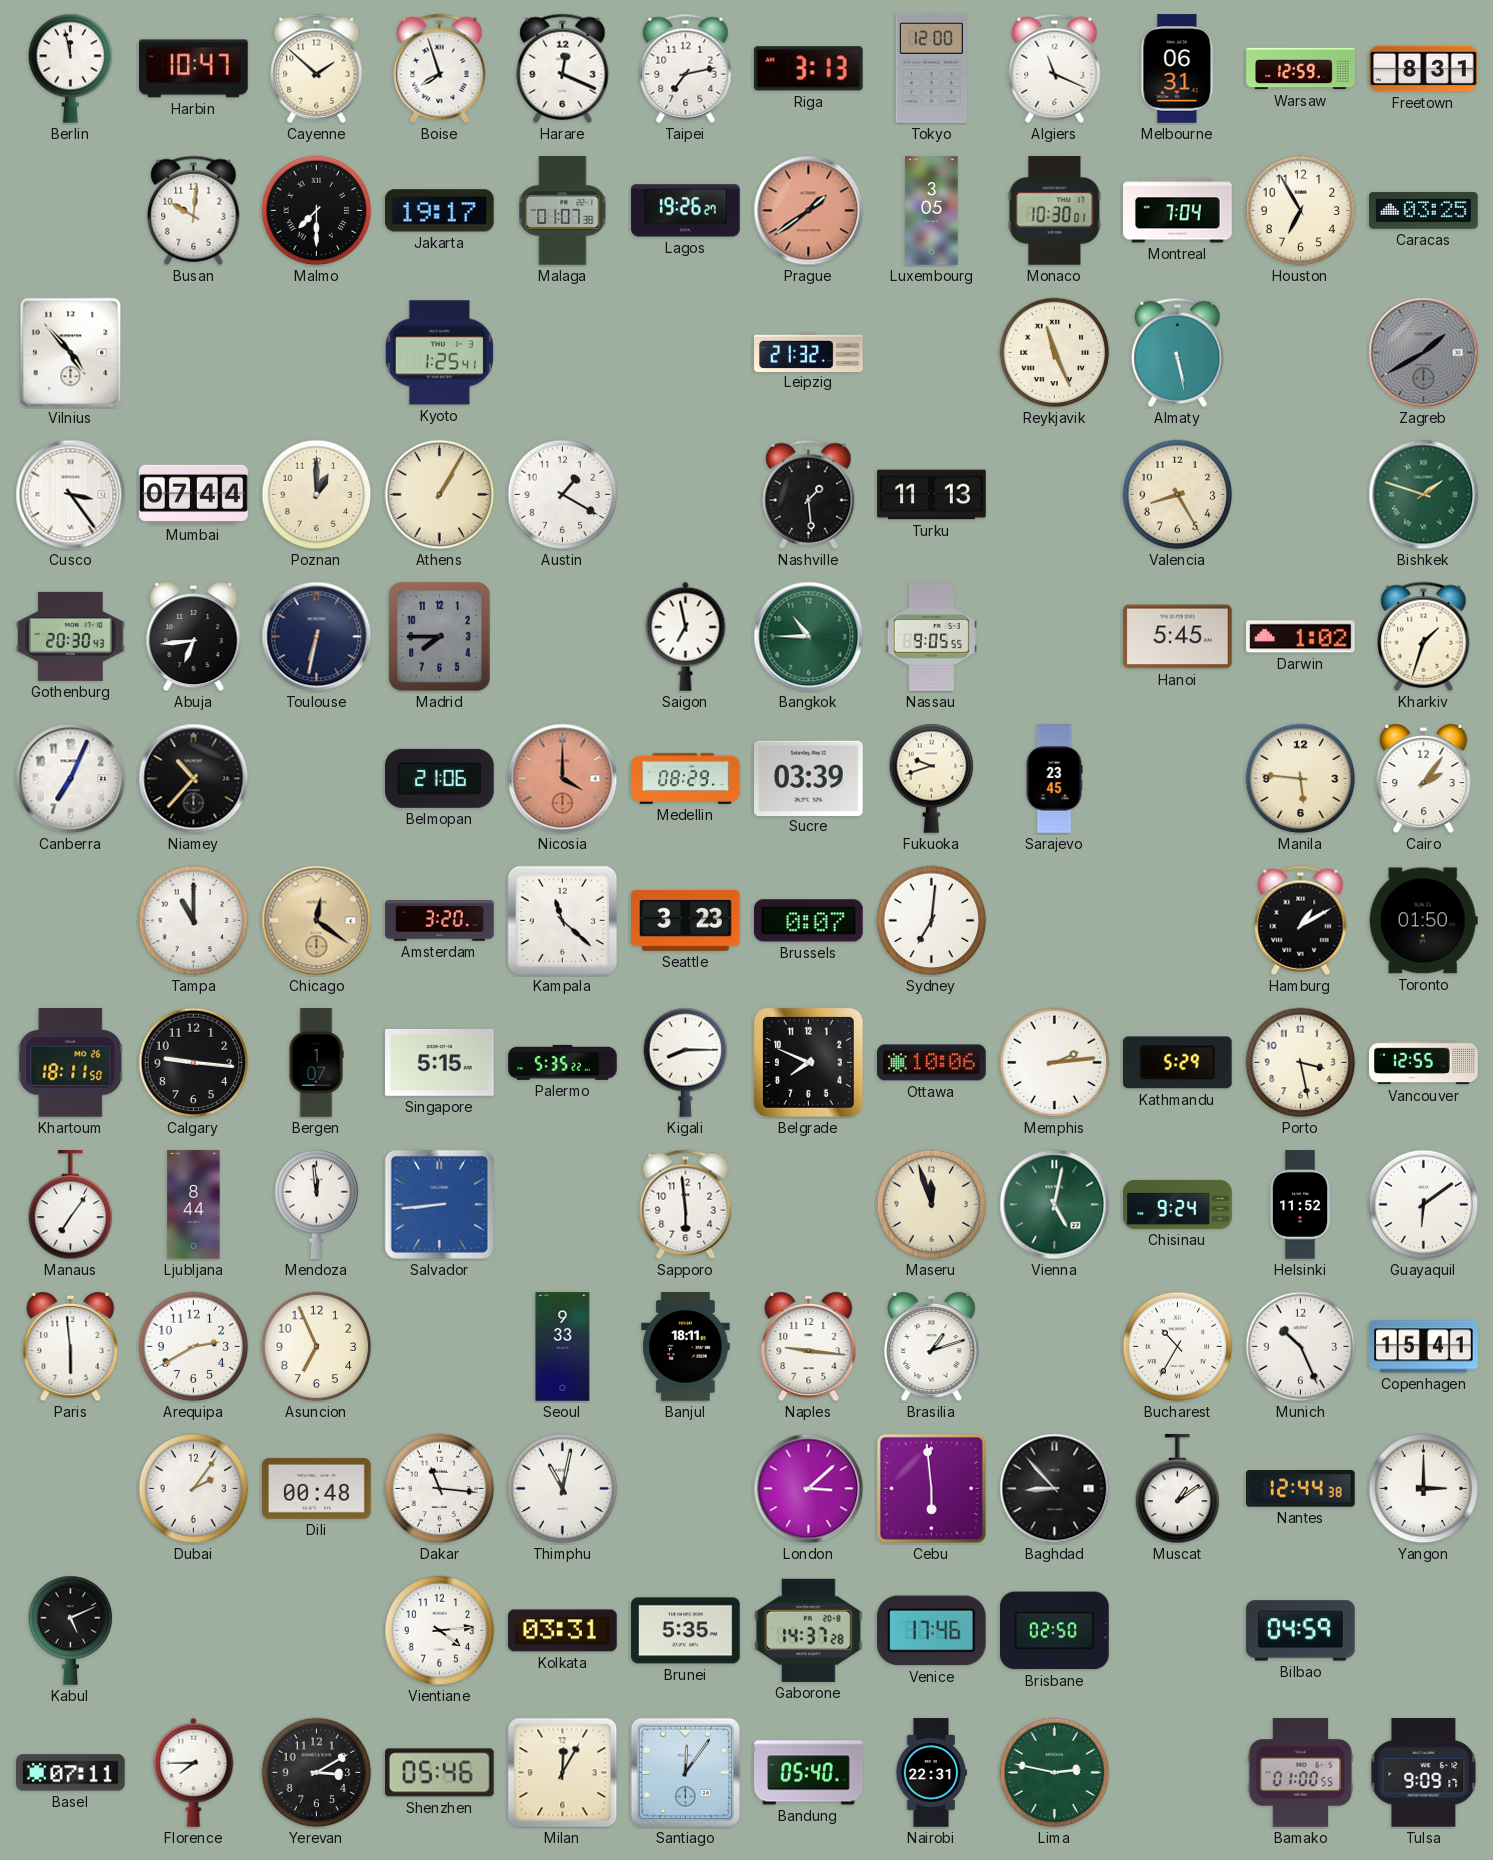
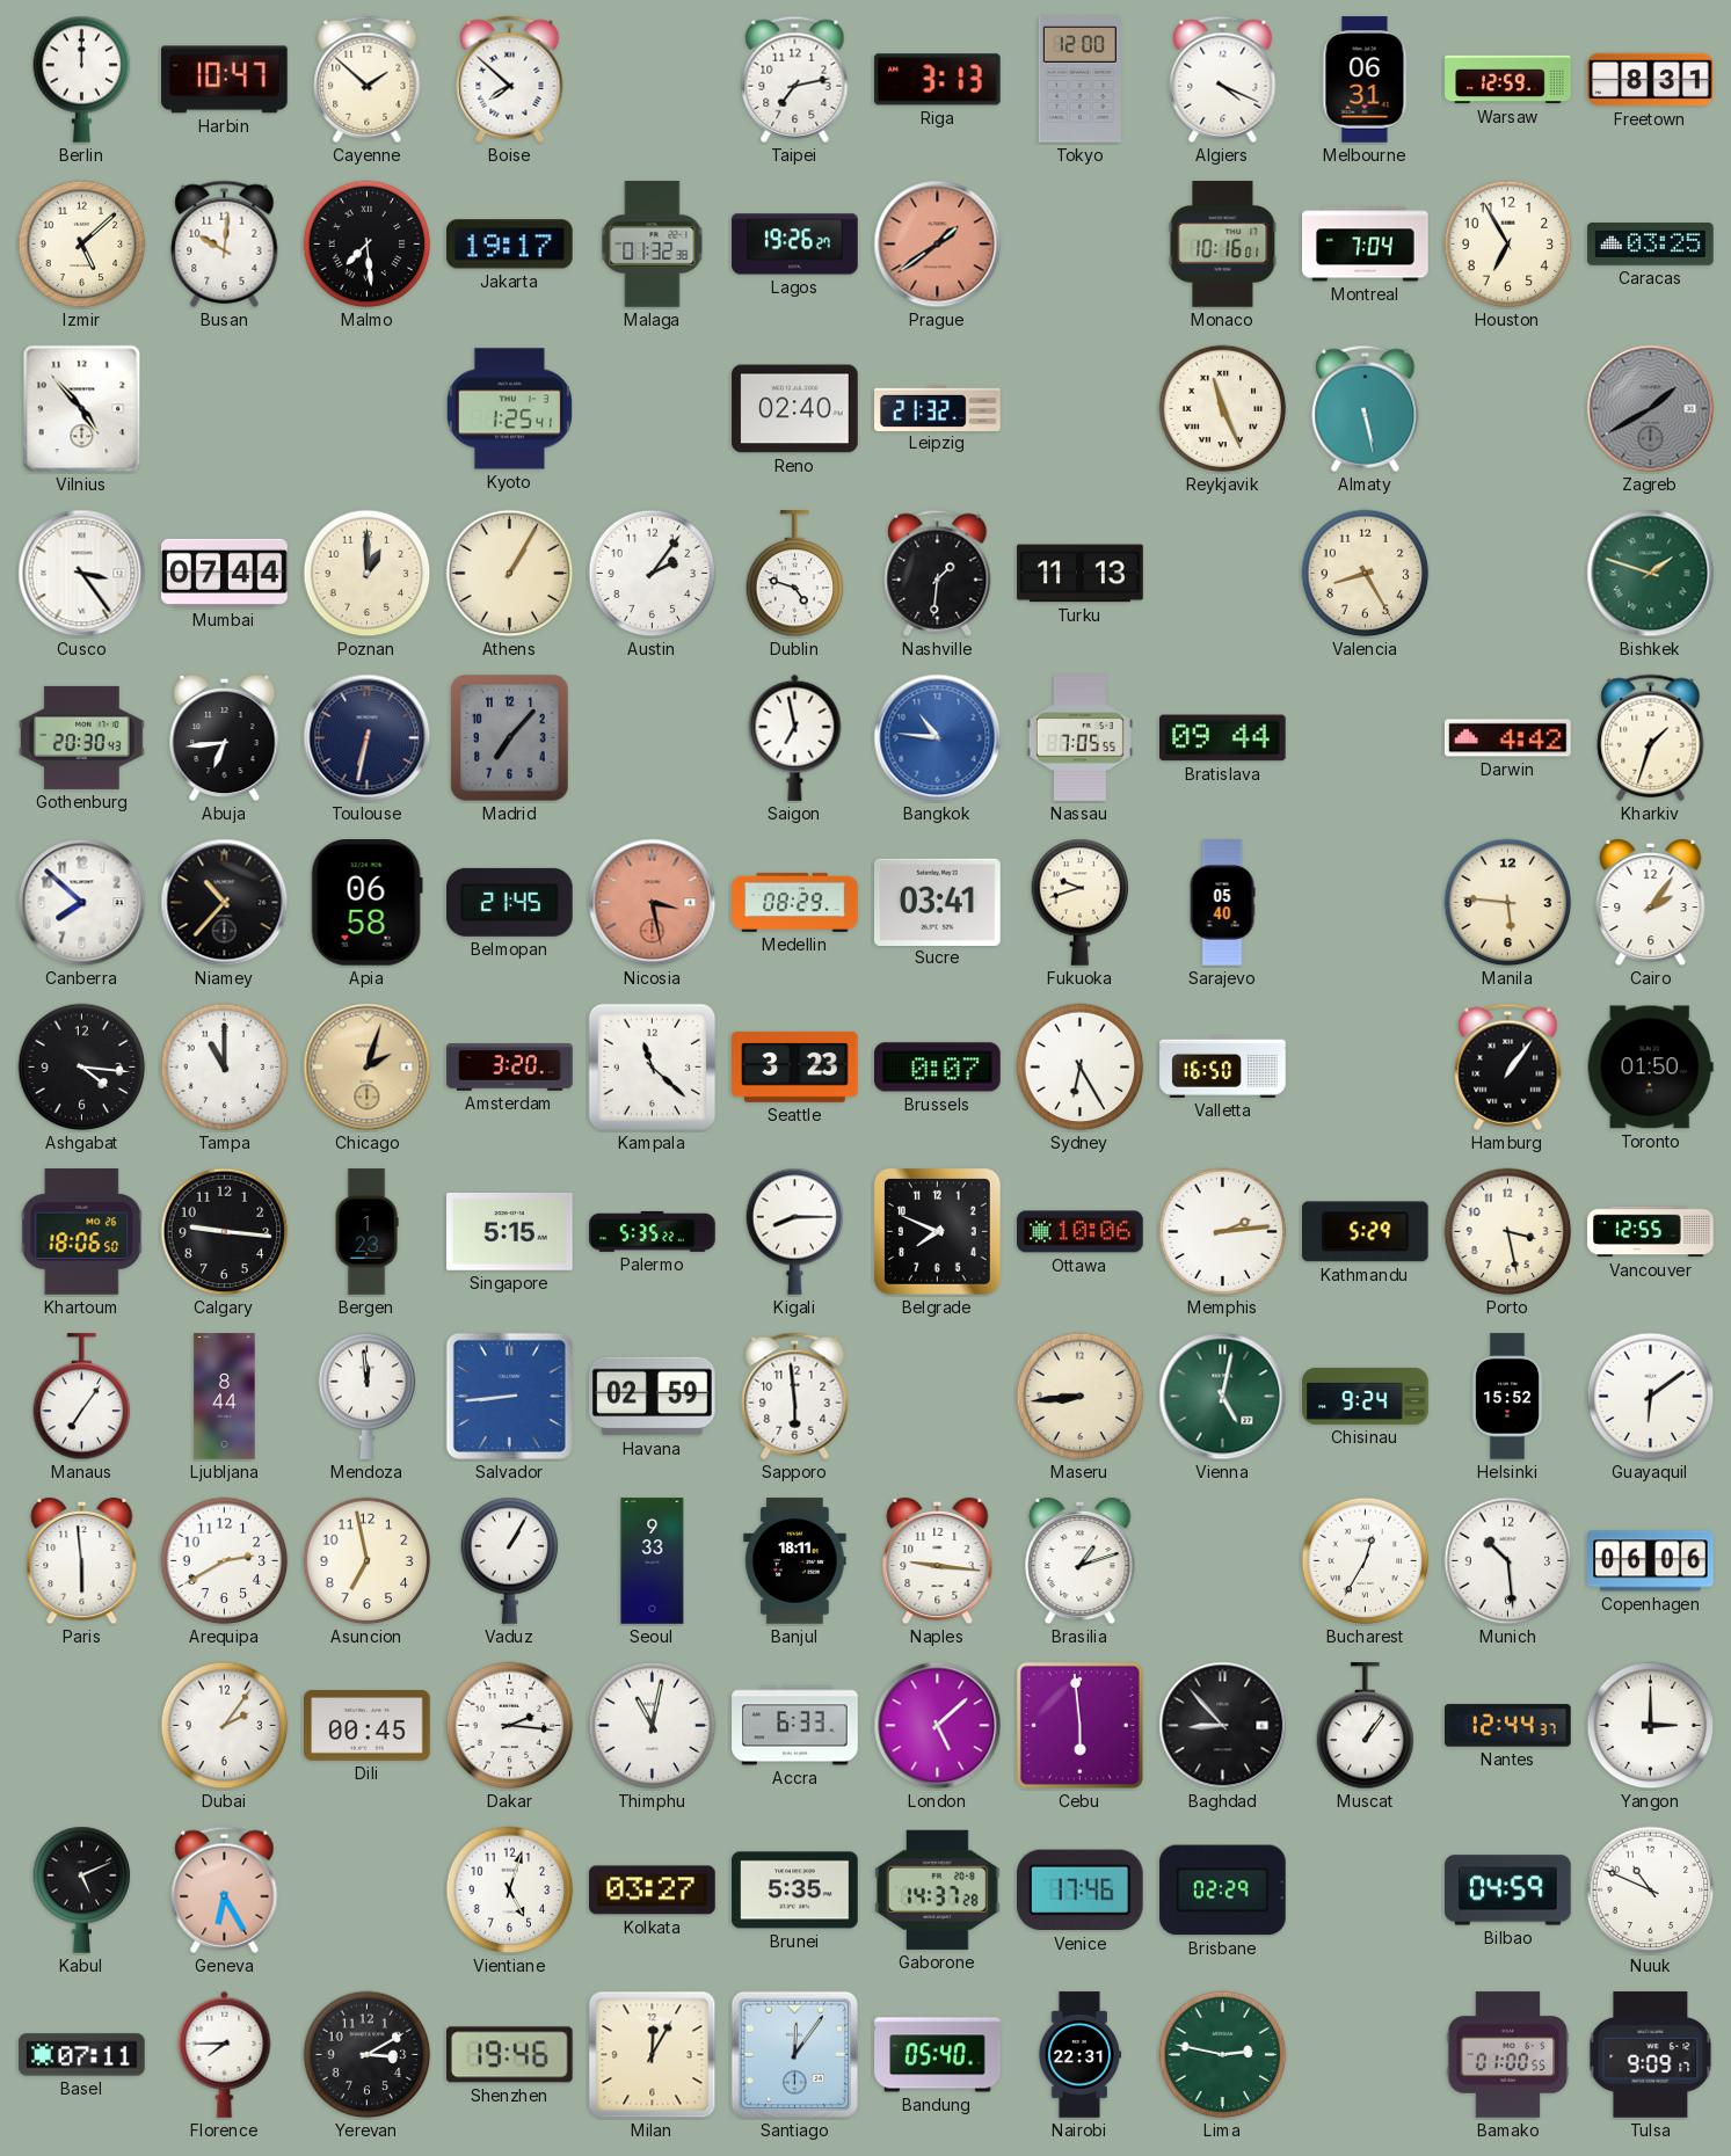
Berlin: 11:58 -> 12:00
Boise: 7:57 -> 7:52
Harare: 12:19 -> none
Algiers: 11:19 -> 4:19
Izmir: none -> 5:08
Malmo: 7:30 -> 7:29
Malaga: 01:07 -> 01:32
Luxembourg: 3:05 -> none
Monaco: 10:30 -> 10:16
Reno: none -> 02:40
Austin: 1:20 -> 2:06
Dublin: none -> 4:48
Nashville: 1:29 -> 1:31
Madrid: 7:45 -> 7:07
Bangkok: 10:45 -> 10:46
Bangkok dial: green -> blue
Nassau: 9:05 -> 7:05
Bratislava: none -> 09:44
Hanoi: 5:45 -> none
Darwin: 1:02 -> 4:42
Canberra: 7:04 -> 7:52
Apia: none -> 06:58
Belmopan: 21:06 -> 21:45
Nicosia: 4:00 -> 3:28
Sucre: 03:39 -> 03:41
Sarajevo: 23:45 -> 05:40
Ashgabat: none -> 4:16
Chicago: 12:21 -> 2:03
Sydney: 7:01 -> 6:25
Valletta: none -> 16:50
Hamburg: 1:10 -> 1:06
Khartoum: 18:11 -> 18:06
Bergen: 1:07 -> 1:23
Havana: none -> 02:59
Maseru: 11:57 -> 8:44
Helsinki: 11:52 -> 15:52
Asuncion: 6:56 -> 6:58
Vaduz: none -> 1:05
Bucharest: 10:35 -> 12:35
Munich: 10:26 -> 10:29
Copenhagen: 15:41 -> 06:06
Dili: 00:48 -> 00:45
Dakar: 11:16 -> 2:16
Accra: none -> 6:33
London: 3:08 -> 5:08
Muscat: 1:09 -> 1:06
Nantes: 12:44:38 -> 12:44:37
Geneva: none -> 6:25
Vientiane: 4:14 -> 5:03
Kolkata: 03:31 -> 03:27
Brisbane: 02:50 -> 02:29
Nuuk: none -> 10:49
Shenzhen: 05:46 -> 19:46
